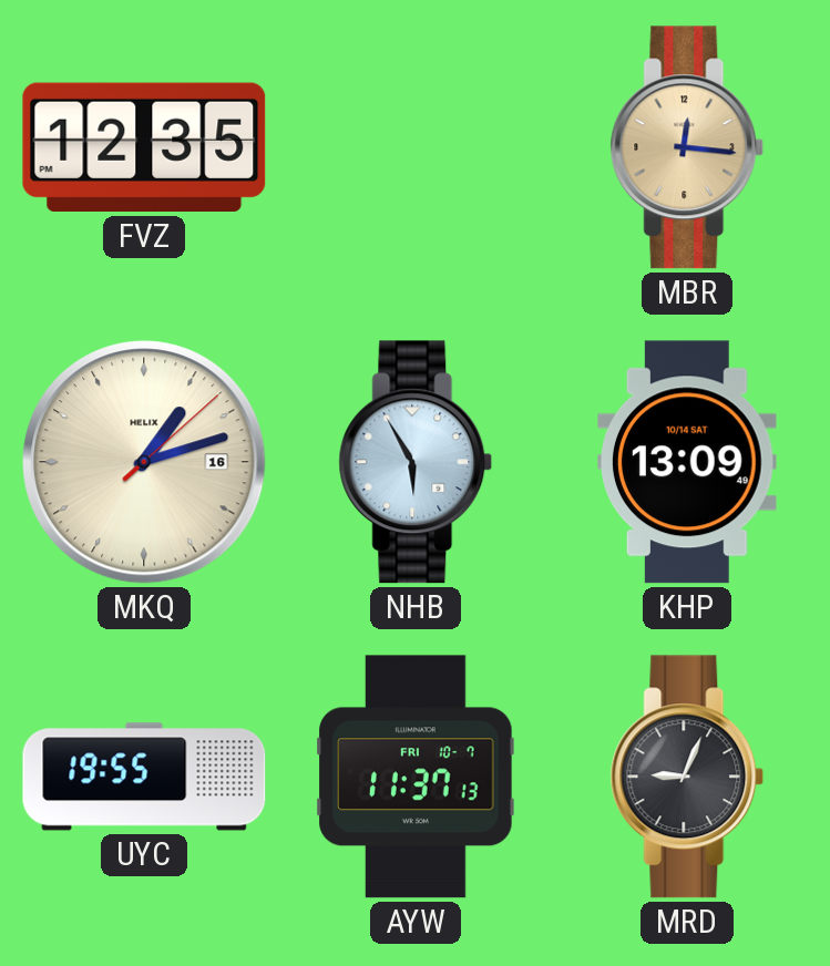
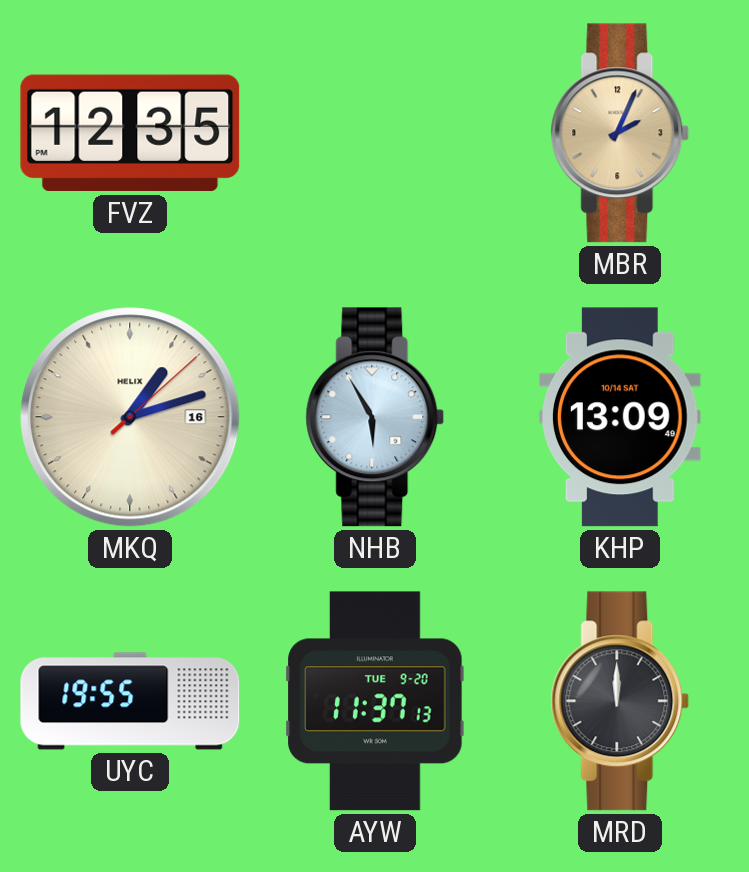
MBR: 12:16 -> 2:04
AYW date: FRI 10-7 -> TUE 9-20
MRD: 9:04 -> 12:00
